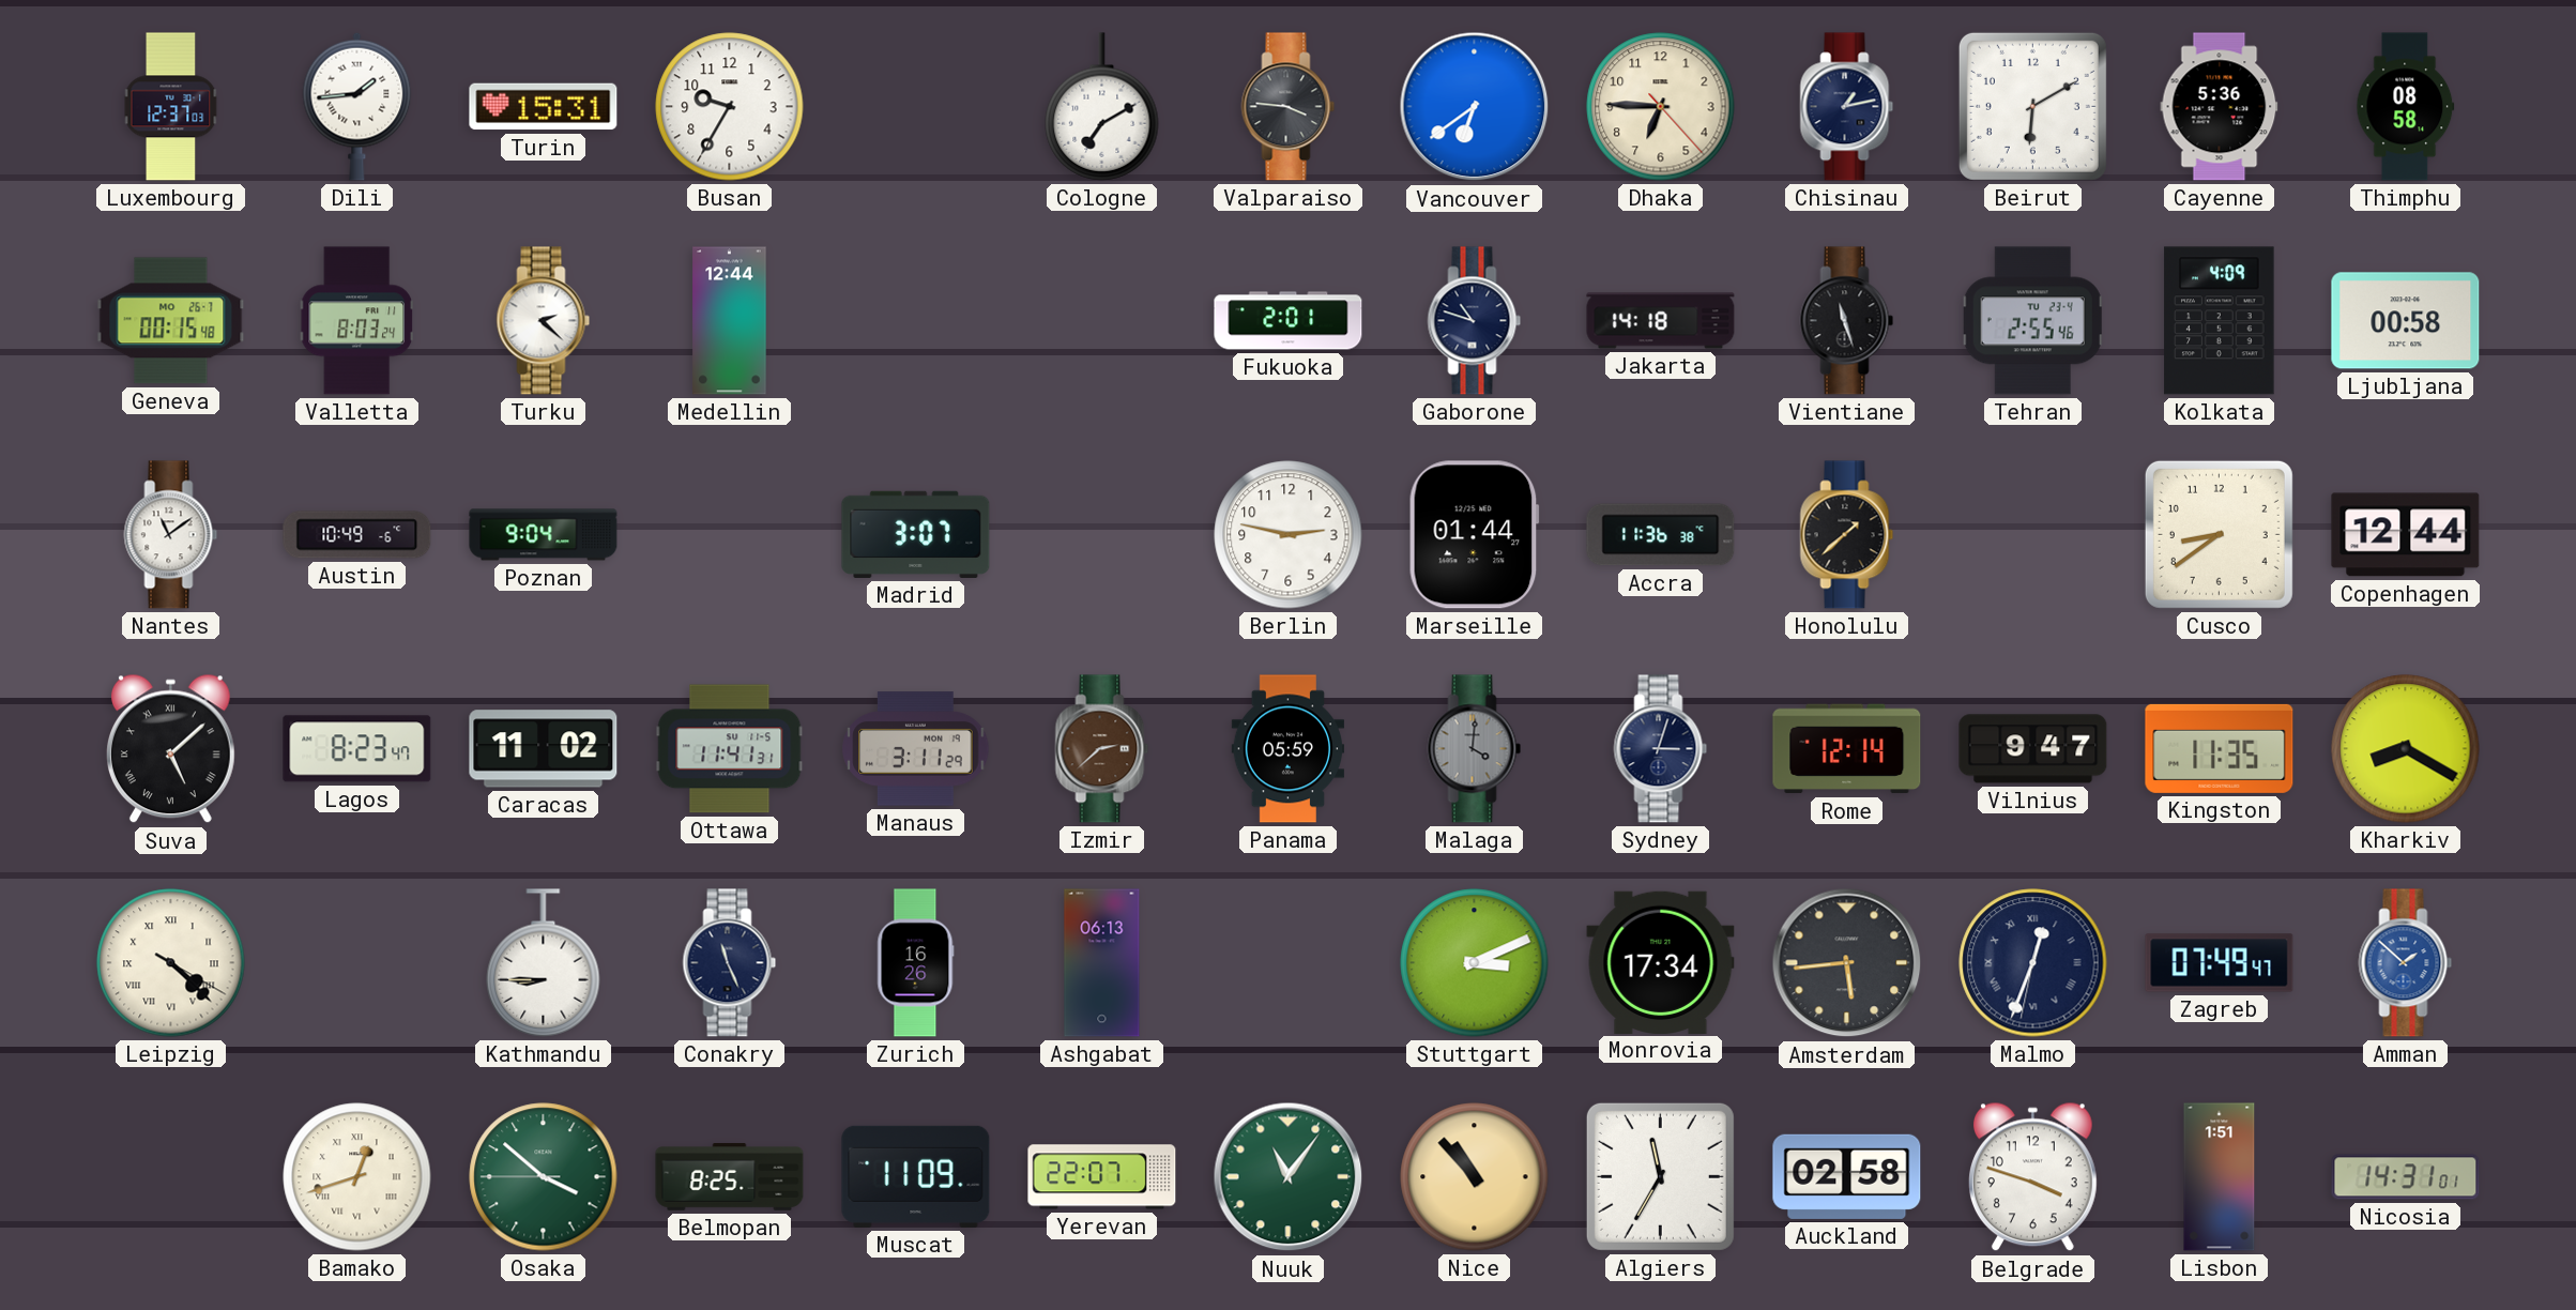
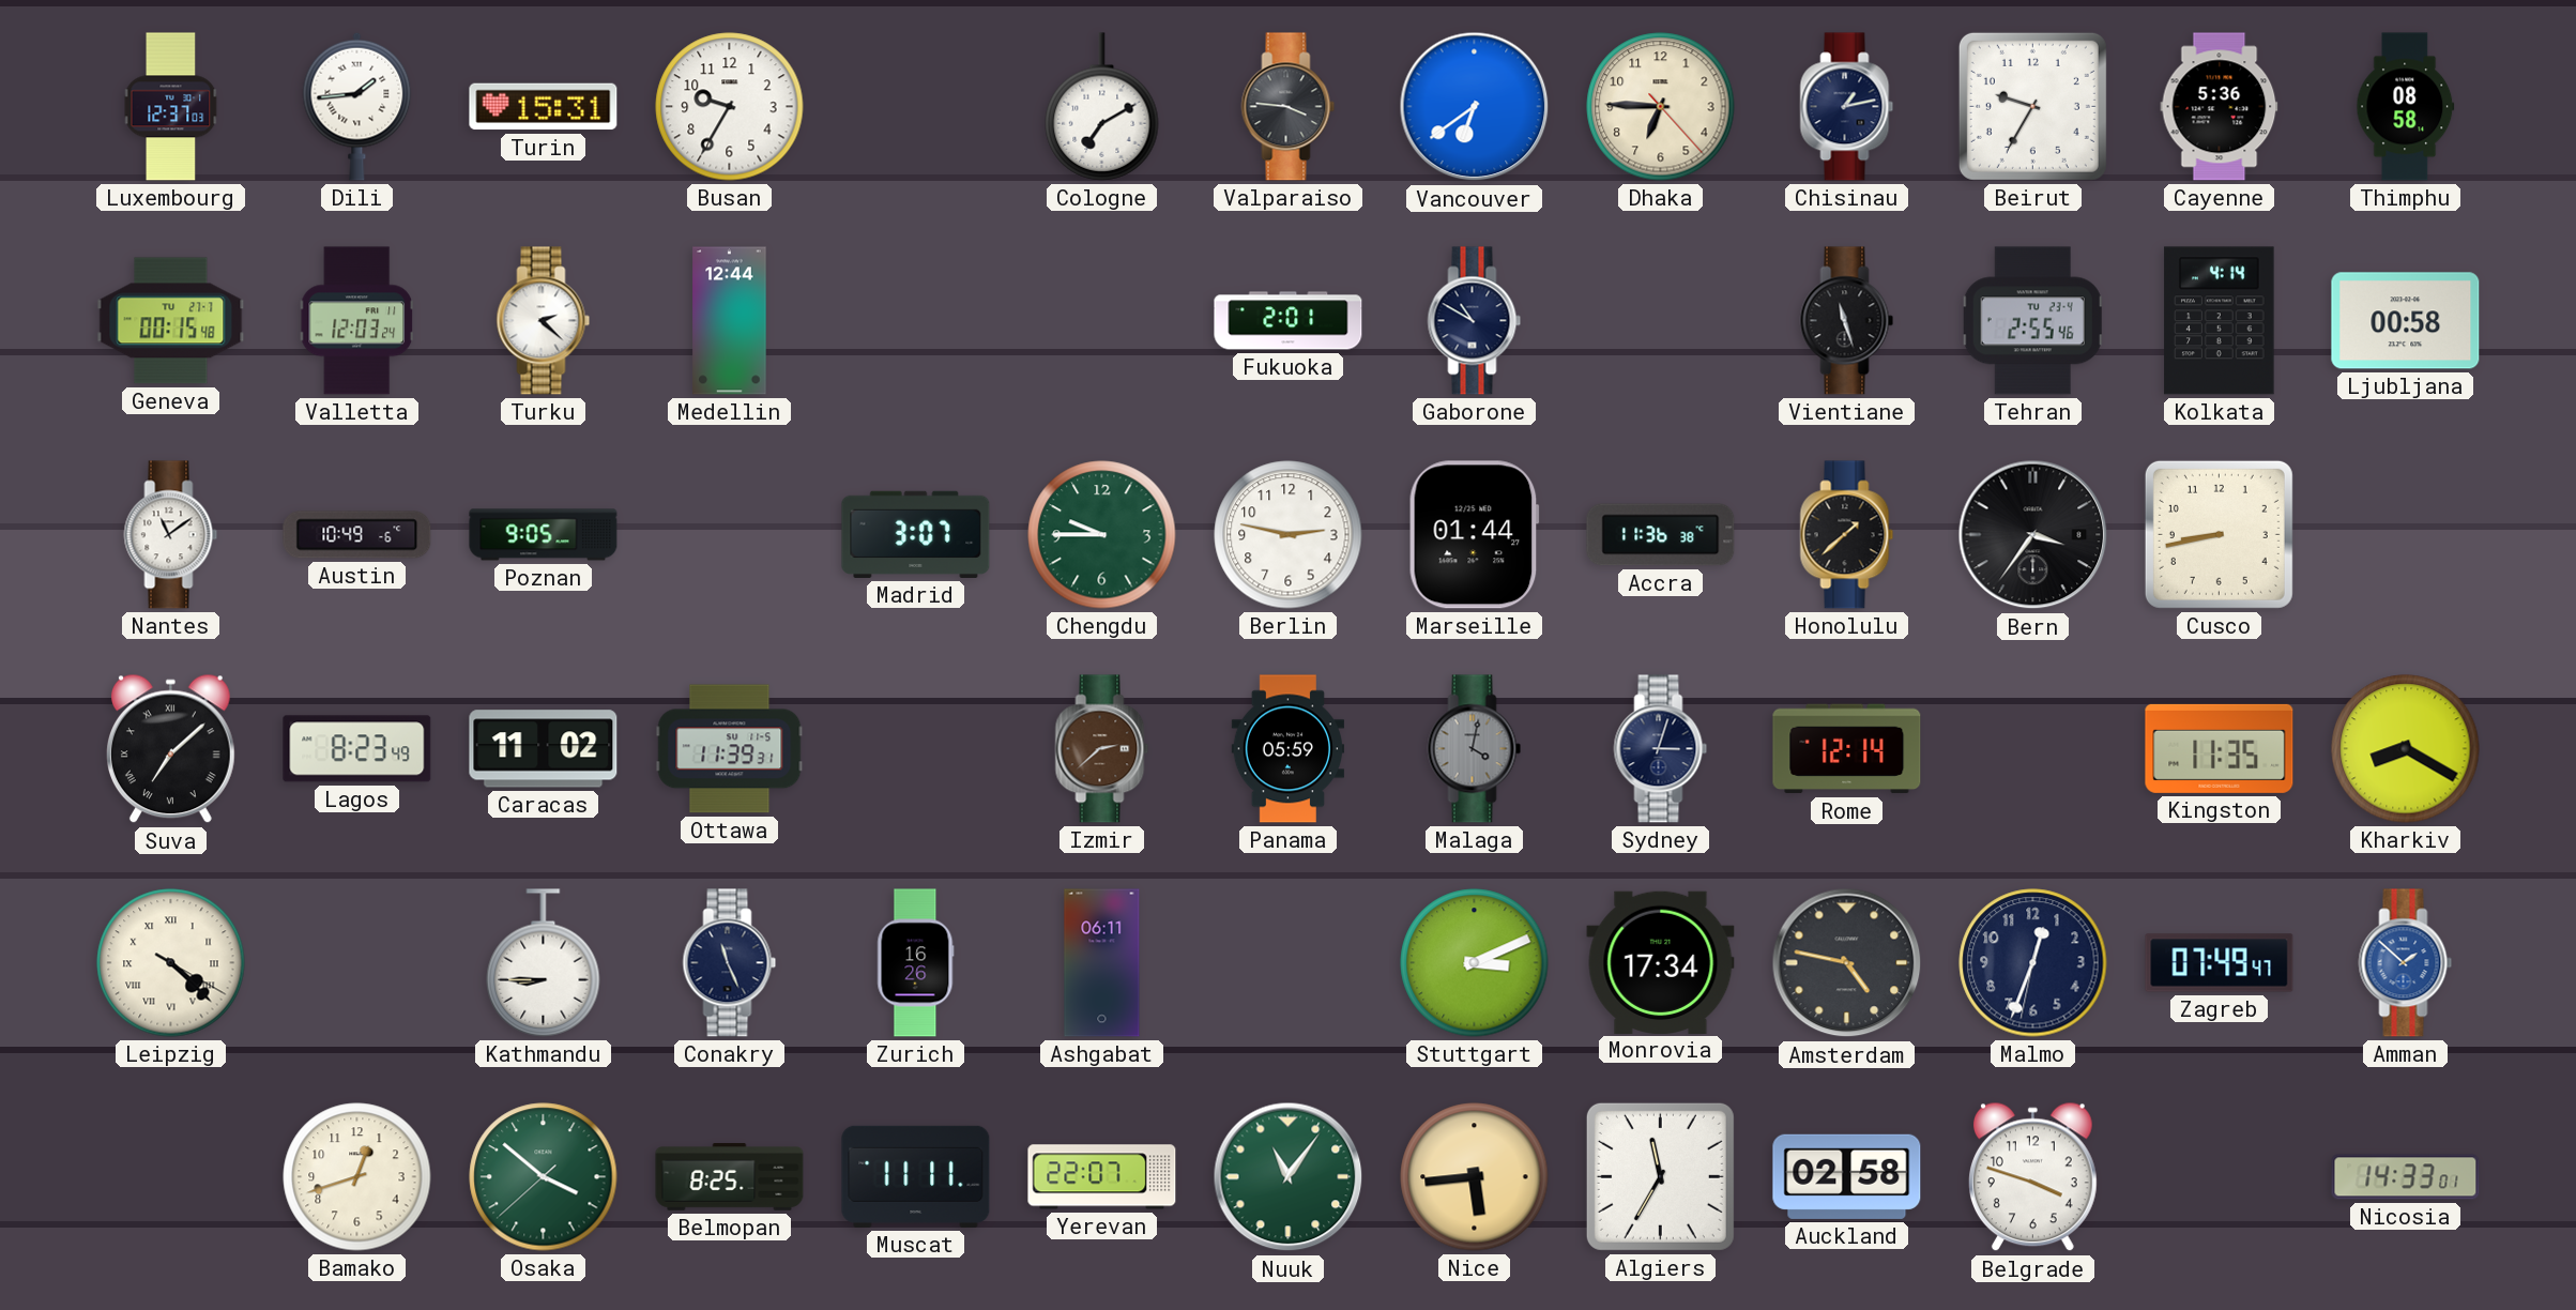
Beirut: 6:10 -> 9:35
Geneva date: MO 26-7 -> TU 27-7
Valletta: 8:03 -> 12:03
Gaborone: 10:48 -> 10:50
Jakarta: 14:18 -> none
Kolkata: 4:09 -> 4:14
Poznan: 9:04 -> 9:05
Chengdu: none -> 9:45
Bern: none -> 3:36
Cusco: 8:39 -> 8:43
Copenhagen: 12:44 -> none
Suva: 5:08 -> 7:08
Lagos: 8:23:47 -> 8:23:49
Ottawa: 11:41 -> 11:39
Manaus: 3:11 -> none
Malaga: 4:01 -> 4:02
Vilnius: 9:47 -> none
Ashgabat: 06:13 -> 06:11
Amsterdam: 5:44 -> 4:47
Malmo numerals: Roman -> Arabic
Bamako numerals: Roman -> Arabic
Osaka: 3:51:45 -> 3:51:38
Muscat: 11:09 -> 11:11
Nice: 10:53 -> 5:44
Lisbon: 1:51 -> none
Nicosia: 14:31 -> 14:33
